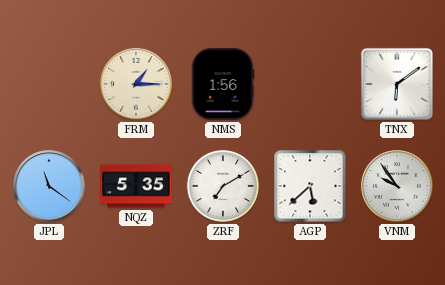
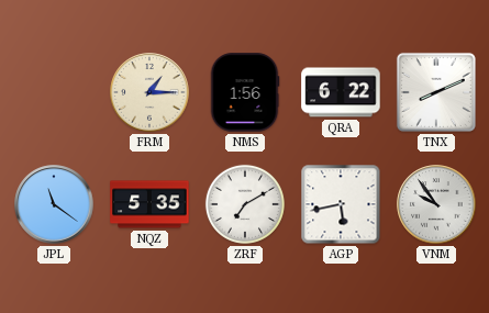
QRA: none -> 6:22
TNX: 6:09 -> 8:11
AGP: 5:38 -> 5:43
